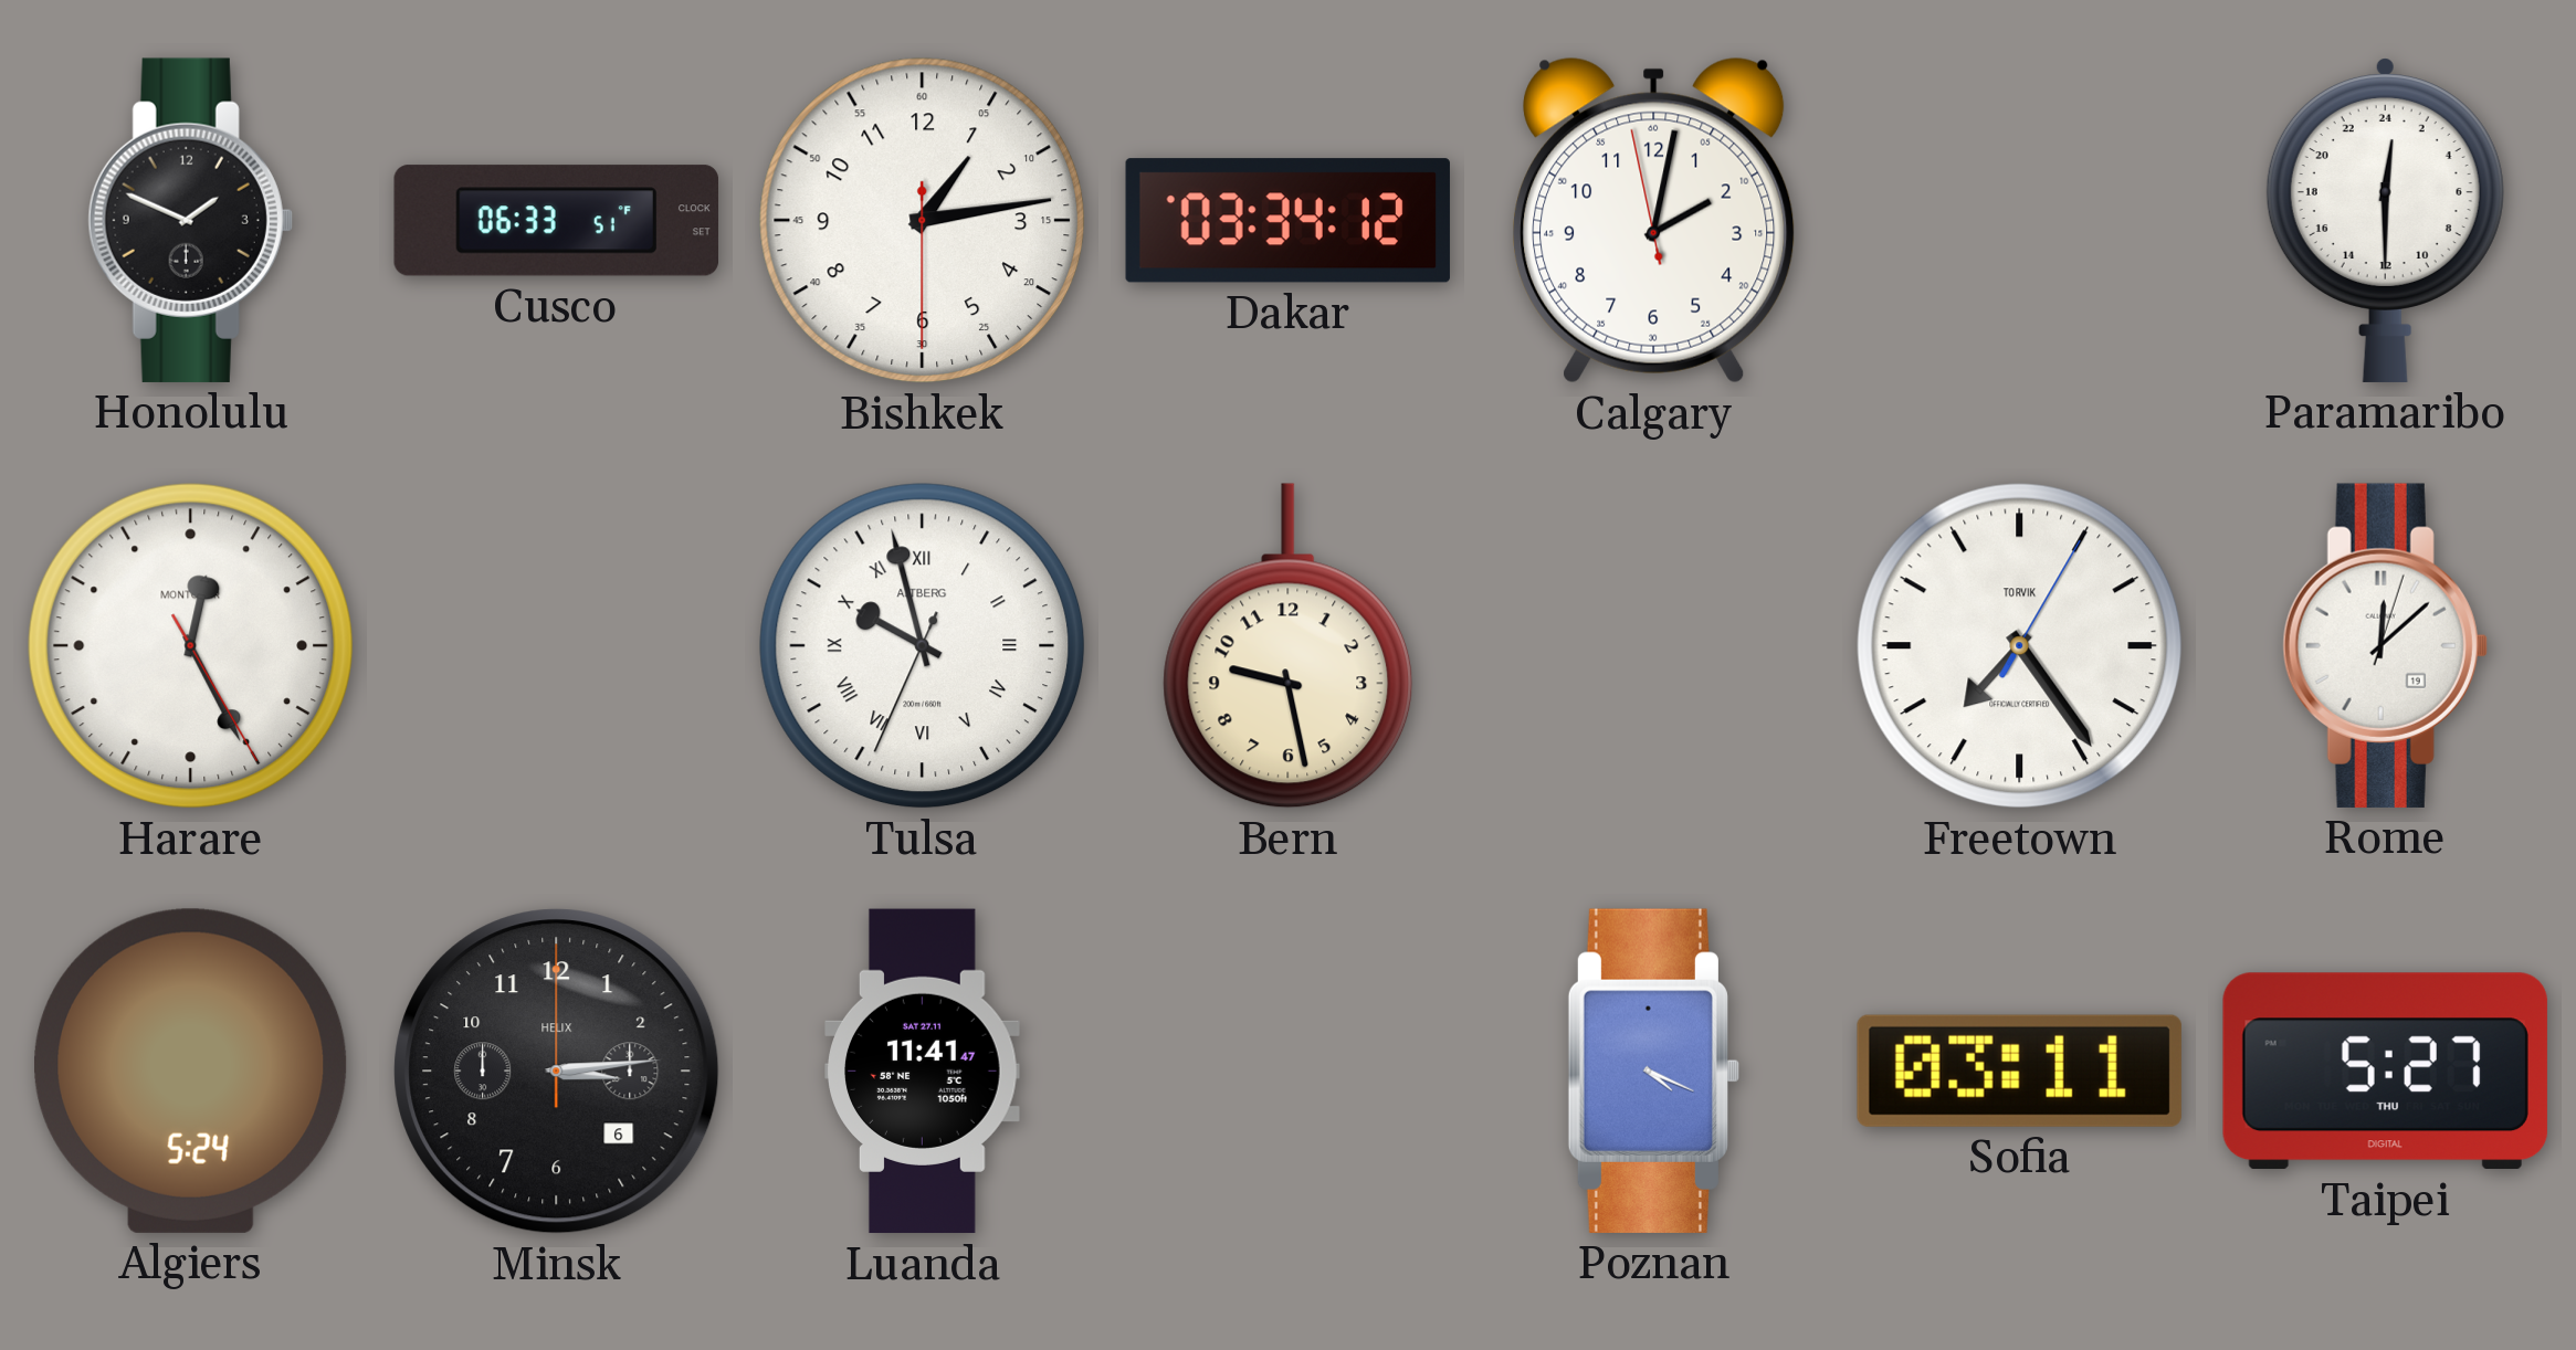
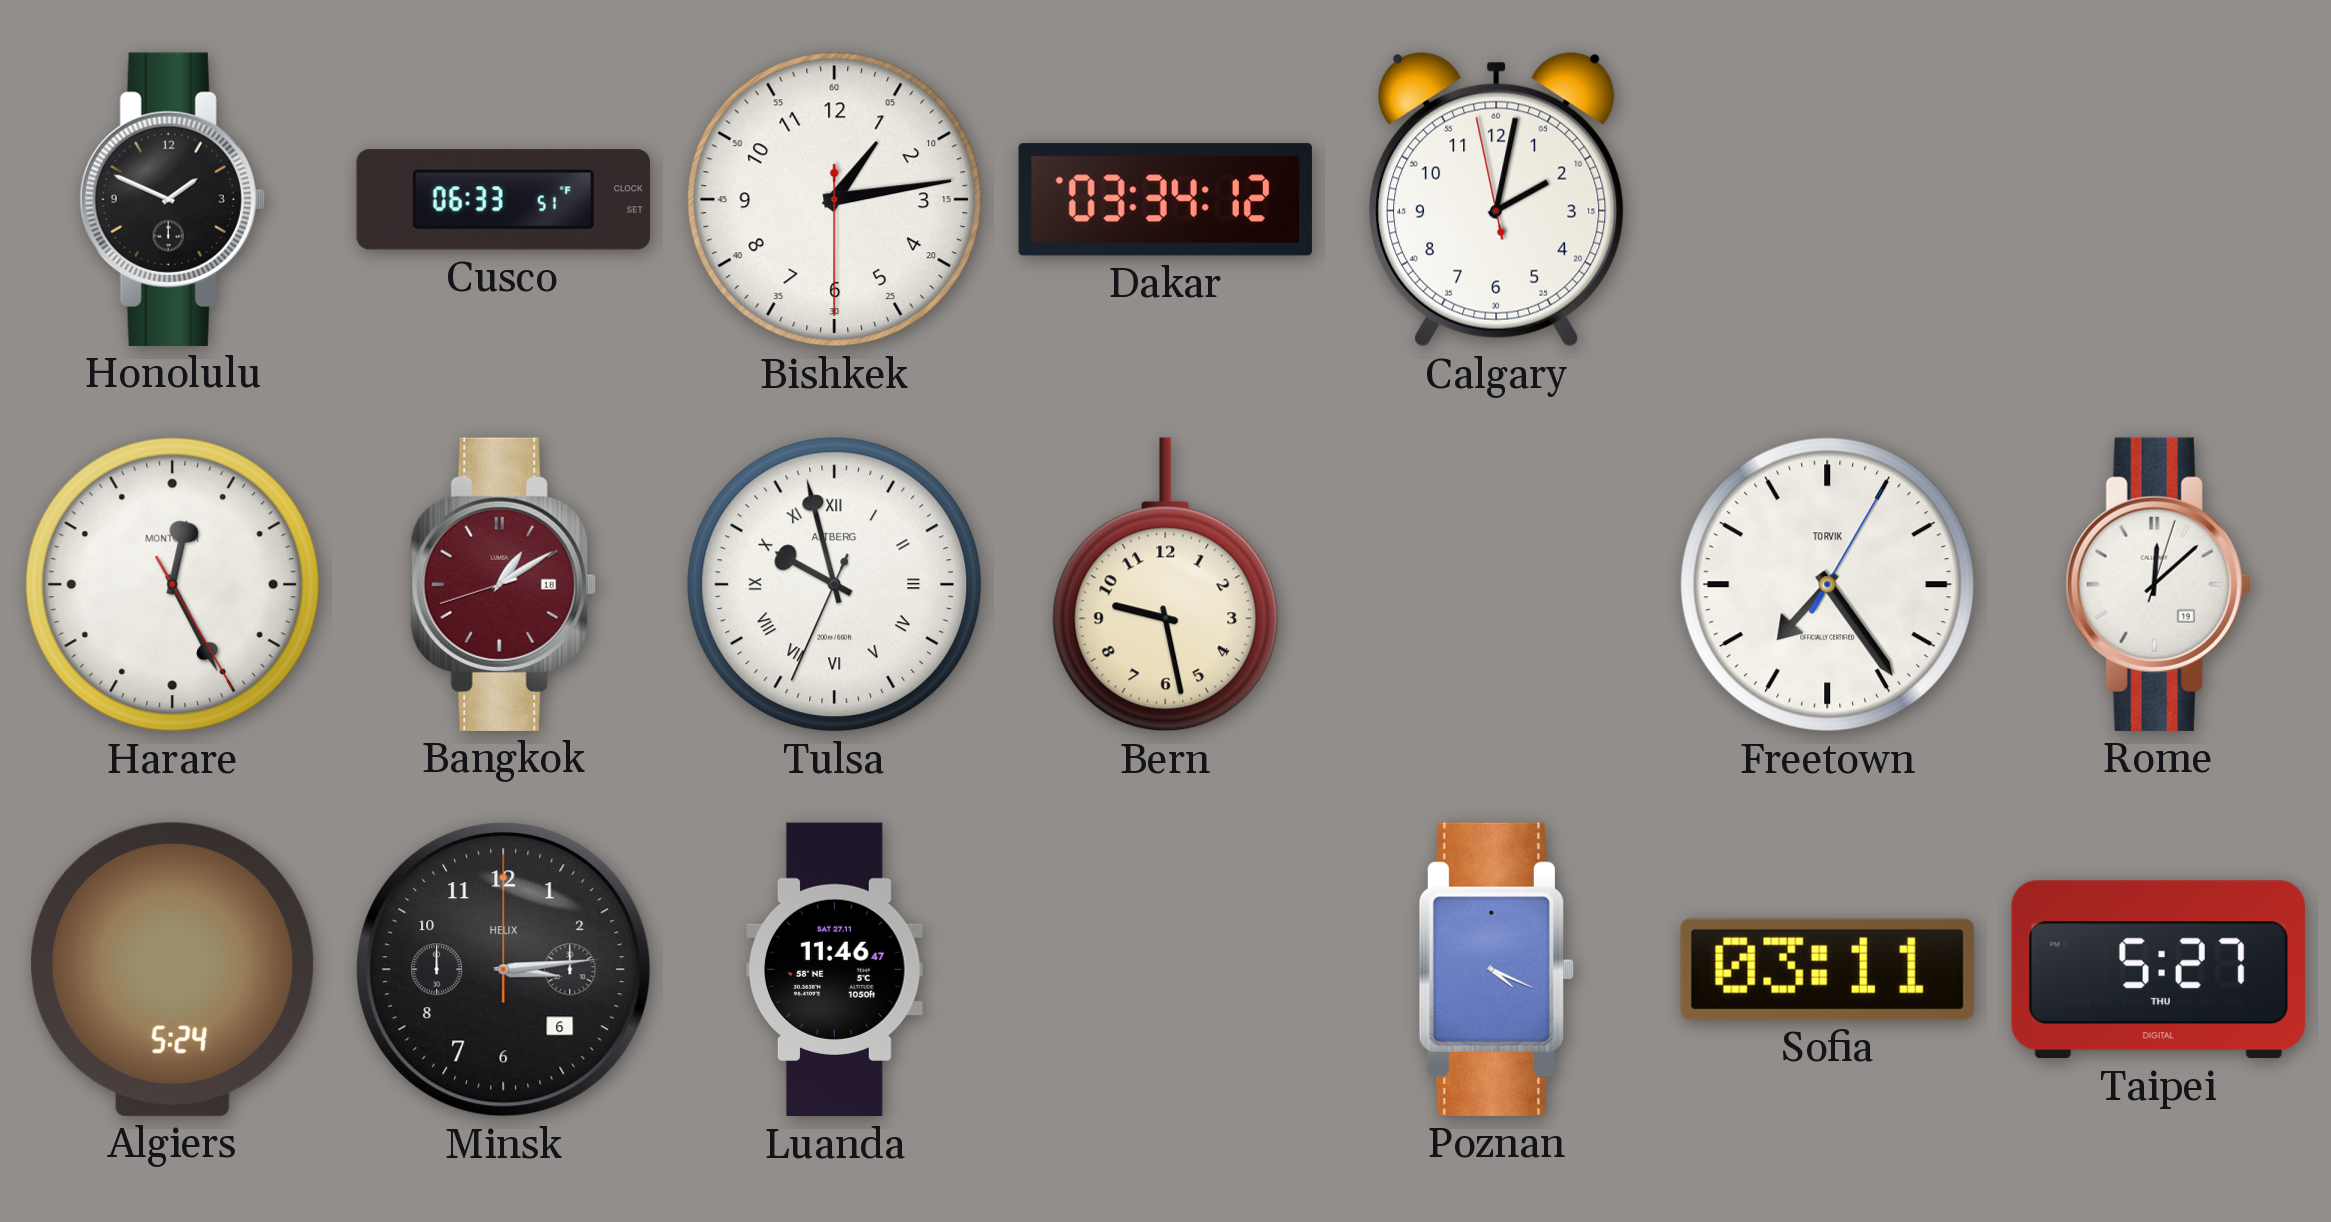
Paramaribo: 0:30 -> none
Bangkok: none -> 1:09
Luanda: 11:41 -> 11:46
